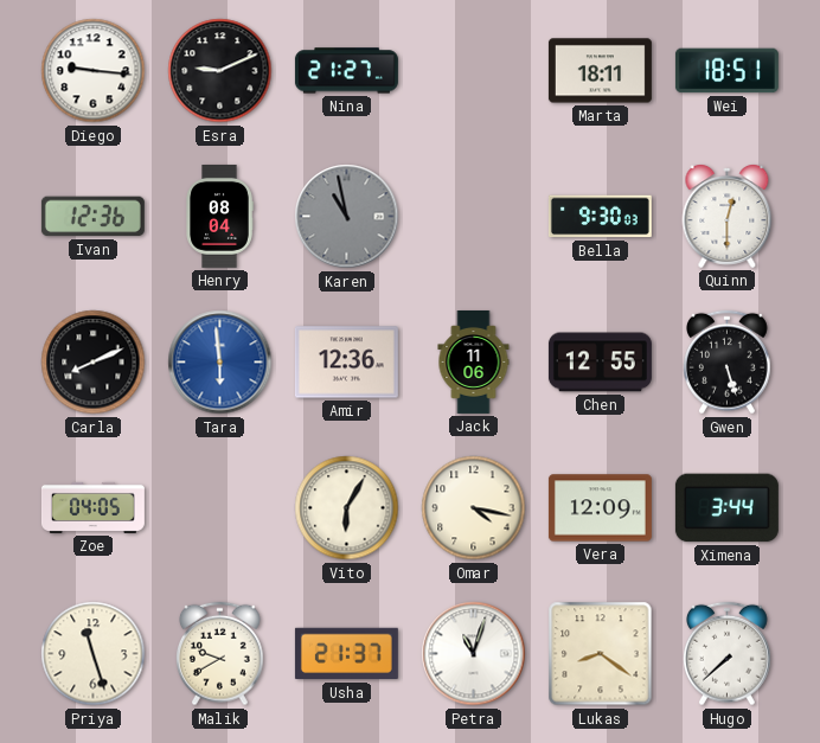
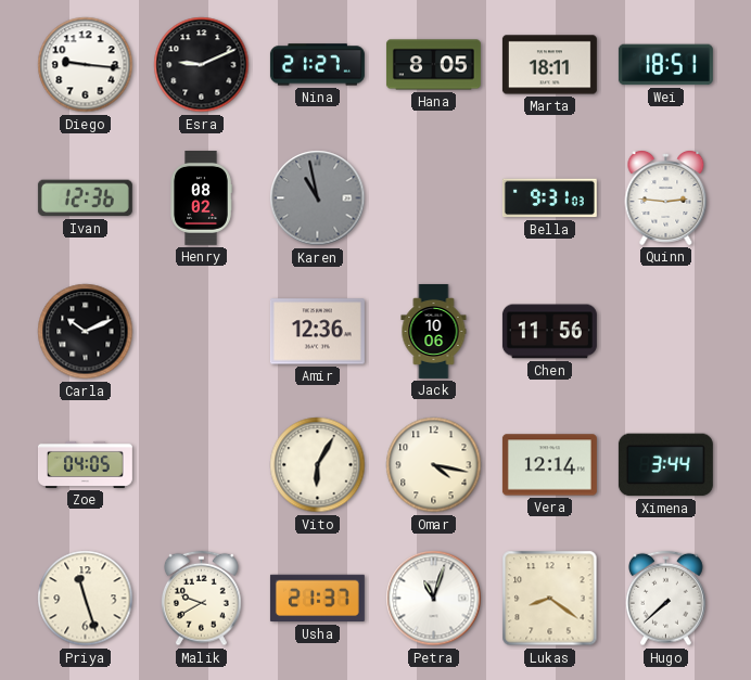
Hana: none -> 8:05
Henry: 08:04 -> 08:02
Bella: 9:30 -> 9:31
Quinn: 12:30 -> 2:46
Carla: 8:11 -> 10:11
Tara: 5:59 -> none
Jack: 11:06 -> 10:06
Chen: 12:55 -> 11:56
Gwen: 5:27 -> none
Vera: 12:09 -> 12:14
